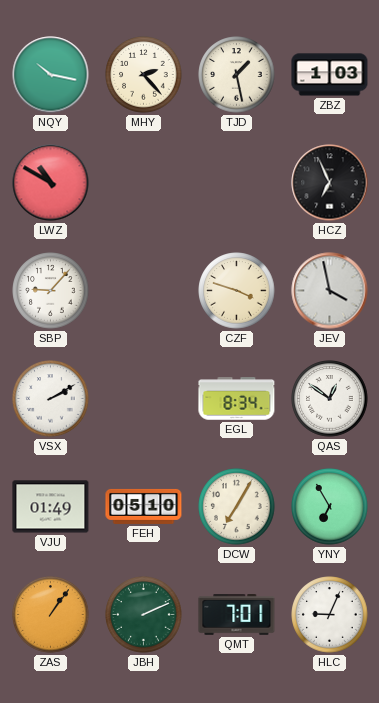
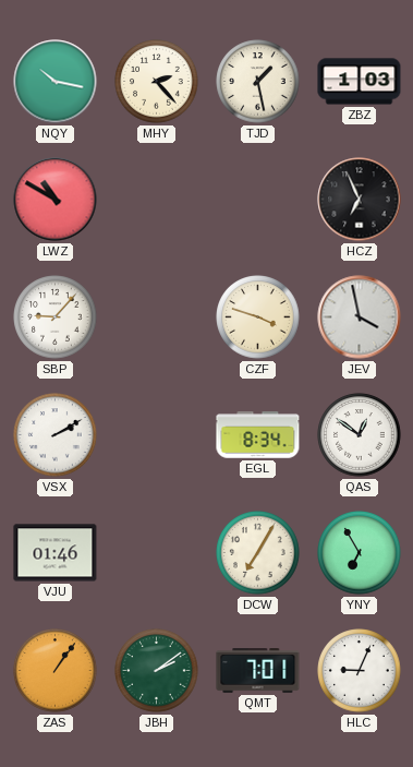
VJU: 01:49 -> 01:46
FEH: 05:10 -> none
JBH: 2:11 -> 2:09
